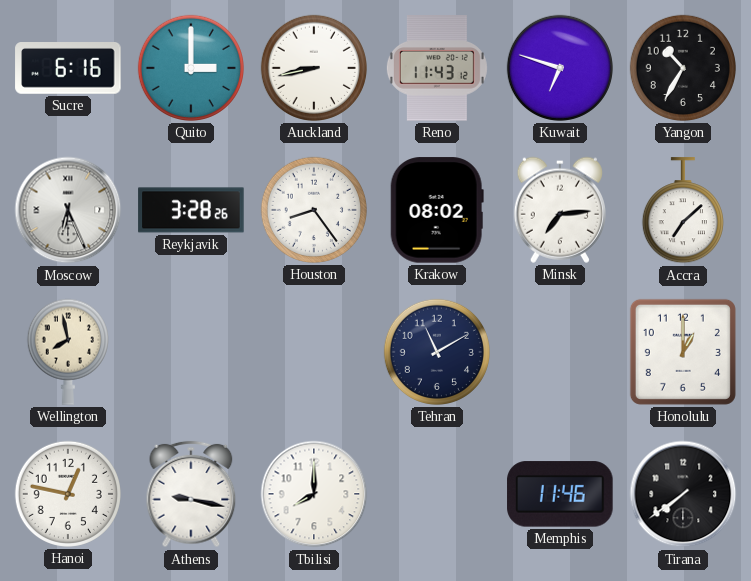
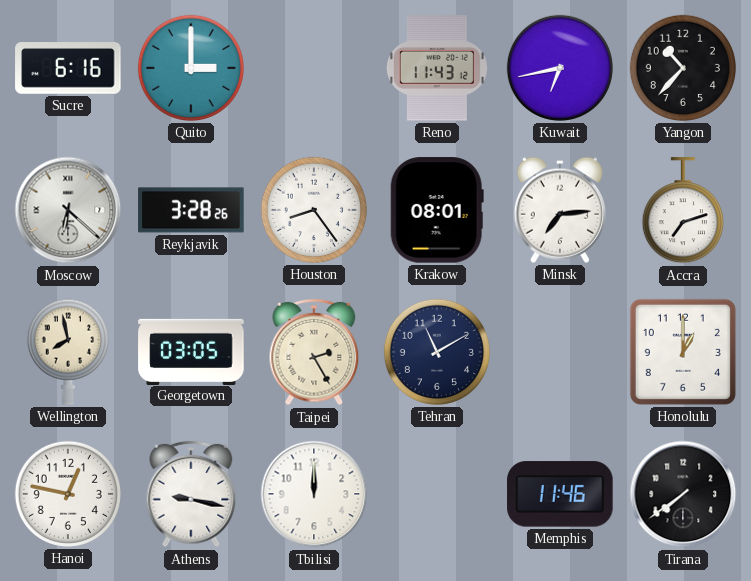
Auckland: 8:43 -> none
Kuwait: 6:48 -> 6:43
Yangon: 10:35 -> 10:37
Moscow: 6:26 -> 6:22
Krakow: 08:02 -> 08:01
Accra: 7:08 -> 7:12
Georgetown: none -> 03:05
Taipei: none -> 2:25
Tbilisi: 8:00 -> 12:00
